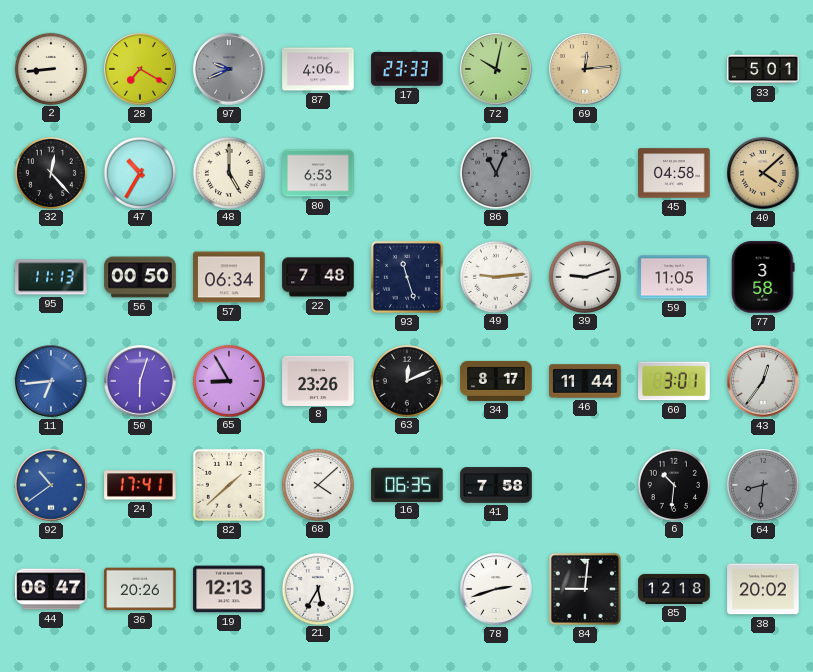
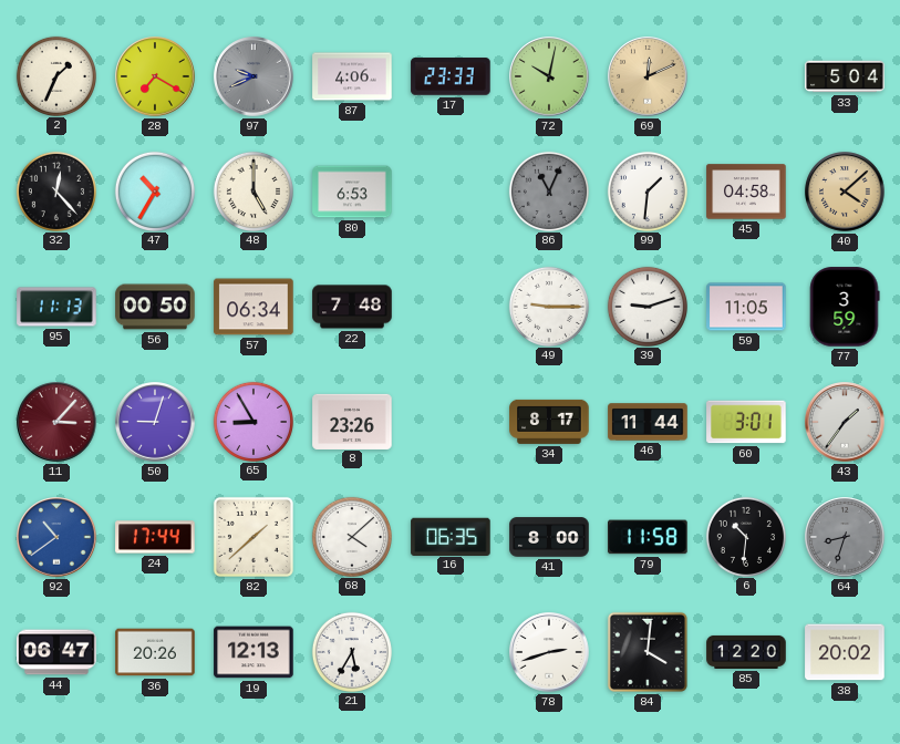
2: 8:44 -> 1:34
69: 12:14 -> 12:11
33: 5:01 -> 5:04
99: none -> 1:31
93: 11:27 -> none
49: 9:14 -> 9:15
77: 3:58 -> 3:59
11: 6:44 -> 3:07
11 dial: blue -> burgundy
50: 6:03 -> 9:03
63: 12:11 -> none
43: 12:36 -> 1:36
24: 17:41 -> 17:44
41: 7:58 -> 8:00
79: none -> 11:58
64: 8:31 -> 8:33
84: 9:01 -> 4:01
85: 12:18 -> 12:20
